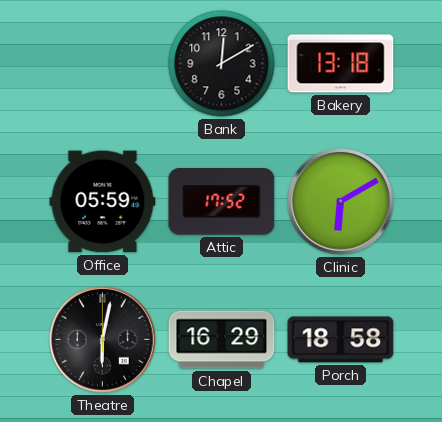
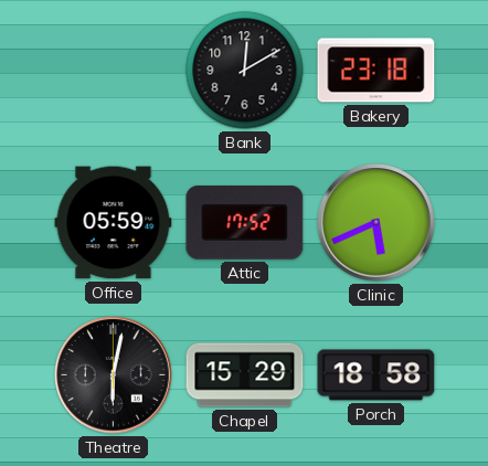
Bakery: 13:18 -> 23:18
Clinic: 6:10 -> 5:41
Chapel: 16:29 -> 15:29
